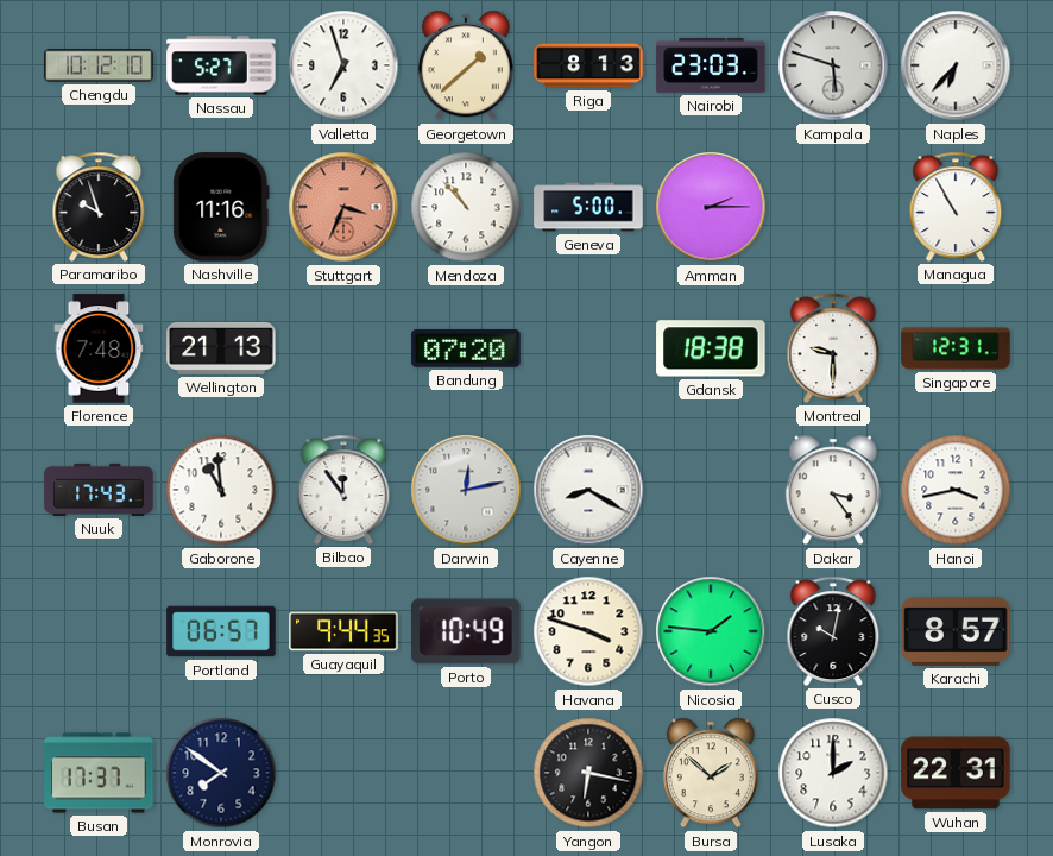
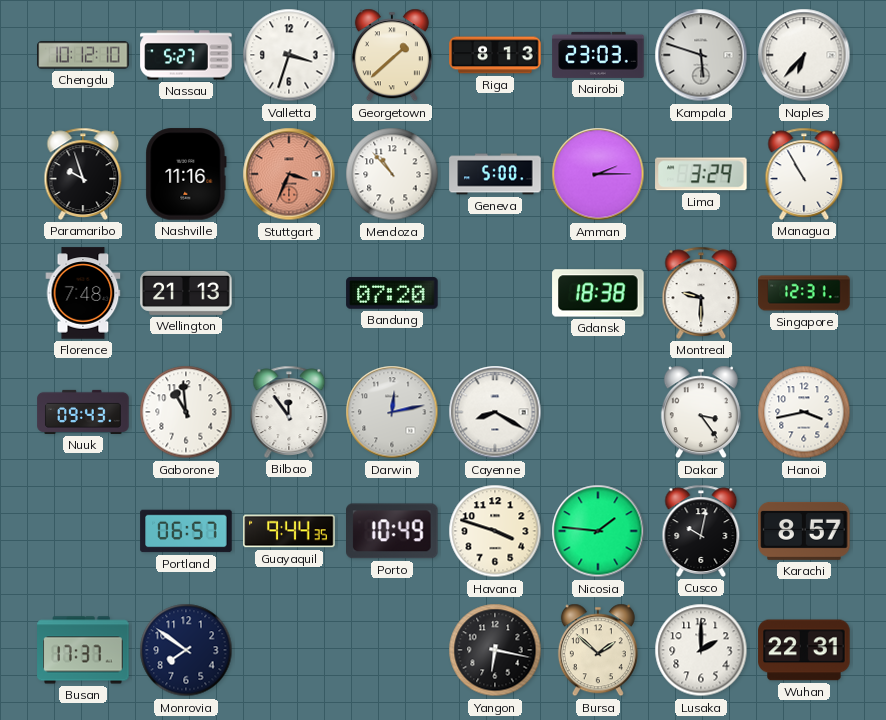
Valletta: 6:57 -> 3:33
Lima: none -> 3:29
Nuuk: 17:43 -> 09:43
